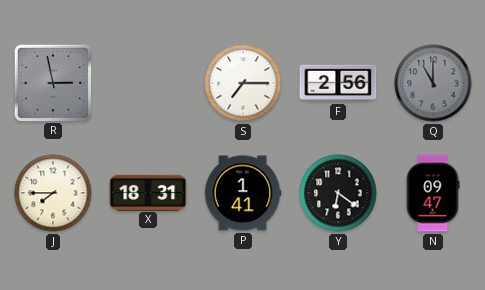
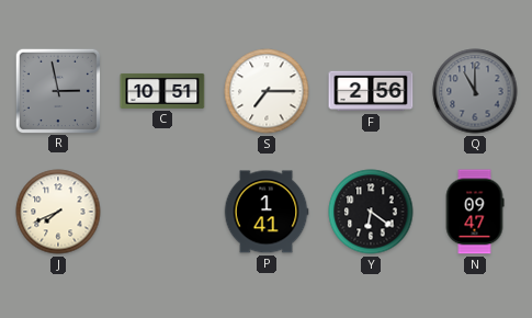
C: none -> 10:51
J: 7:45 -> 7:41
X: 18:31 -> none
